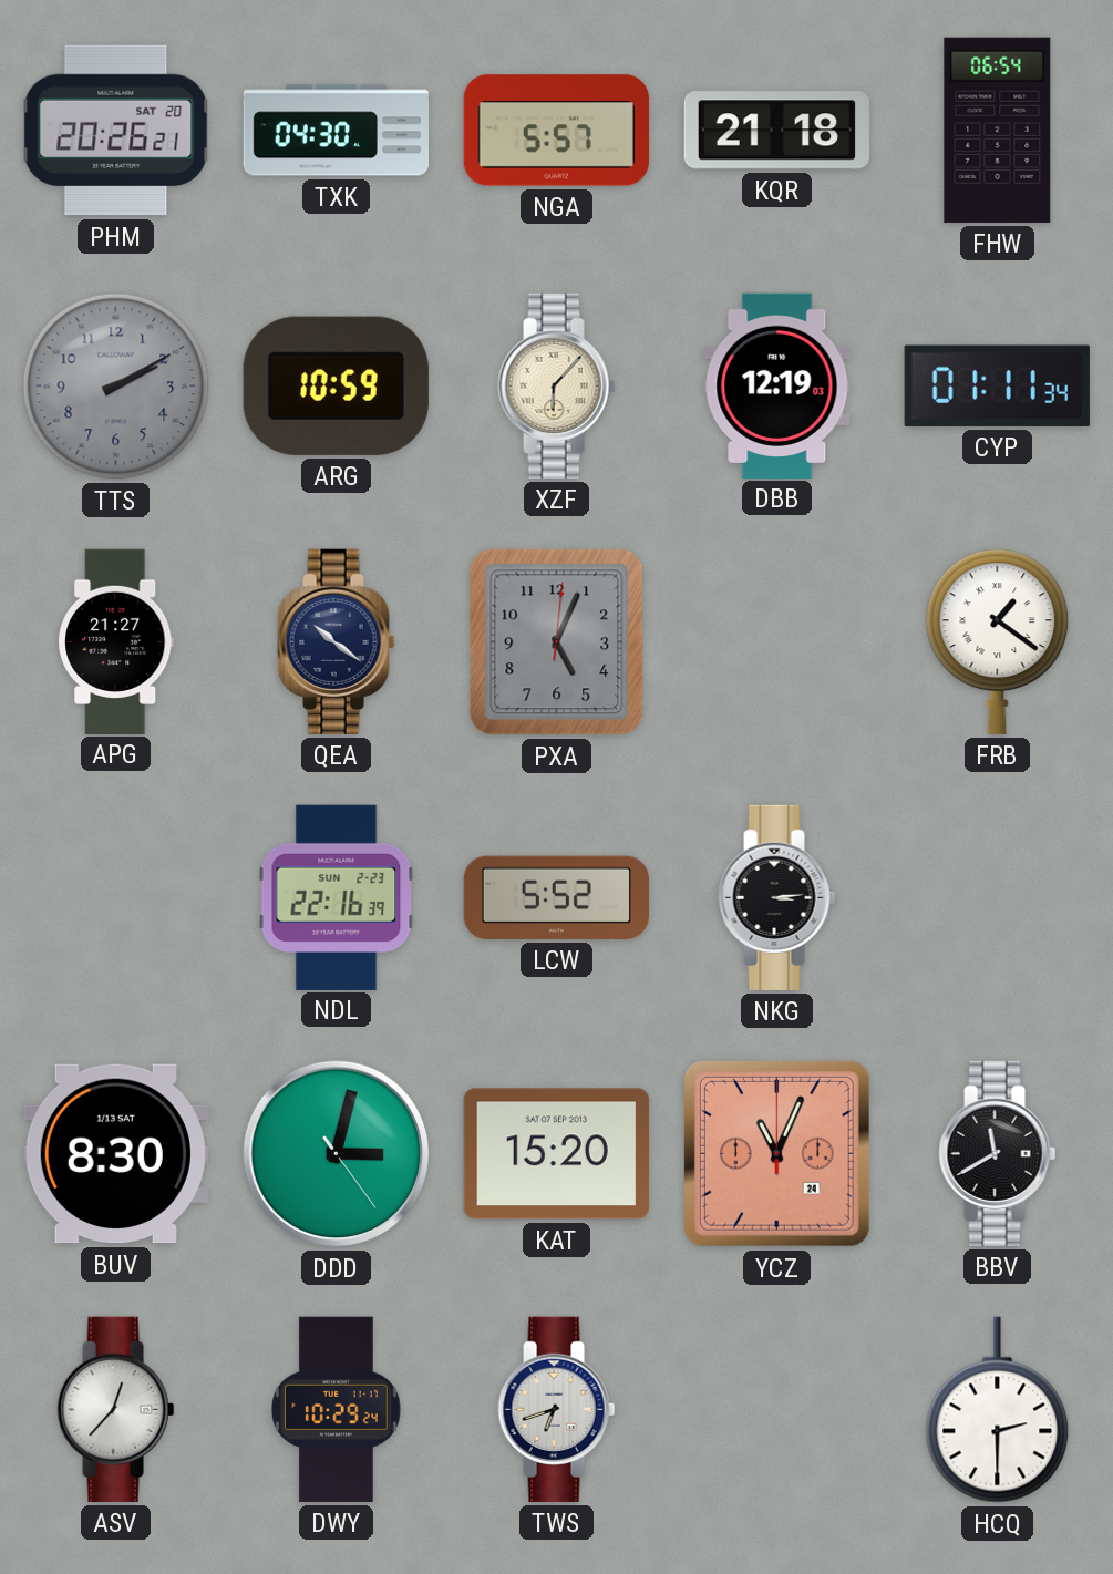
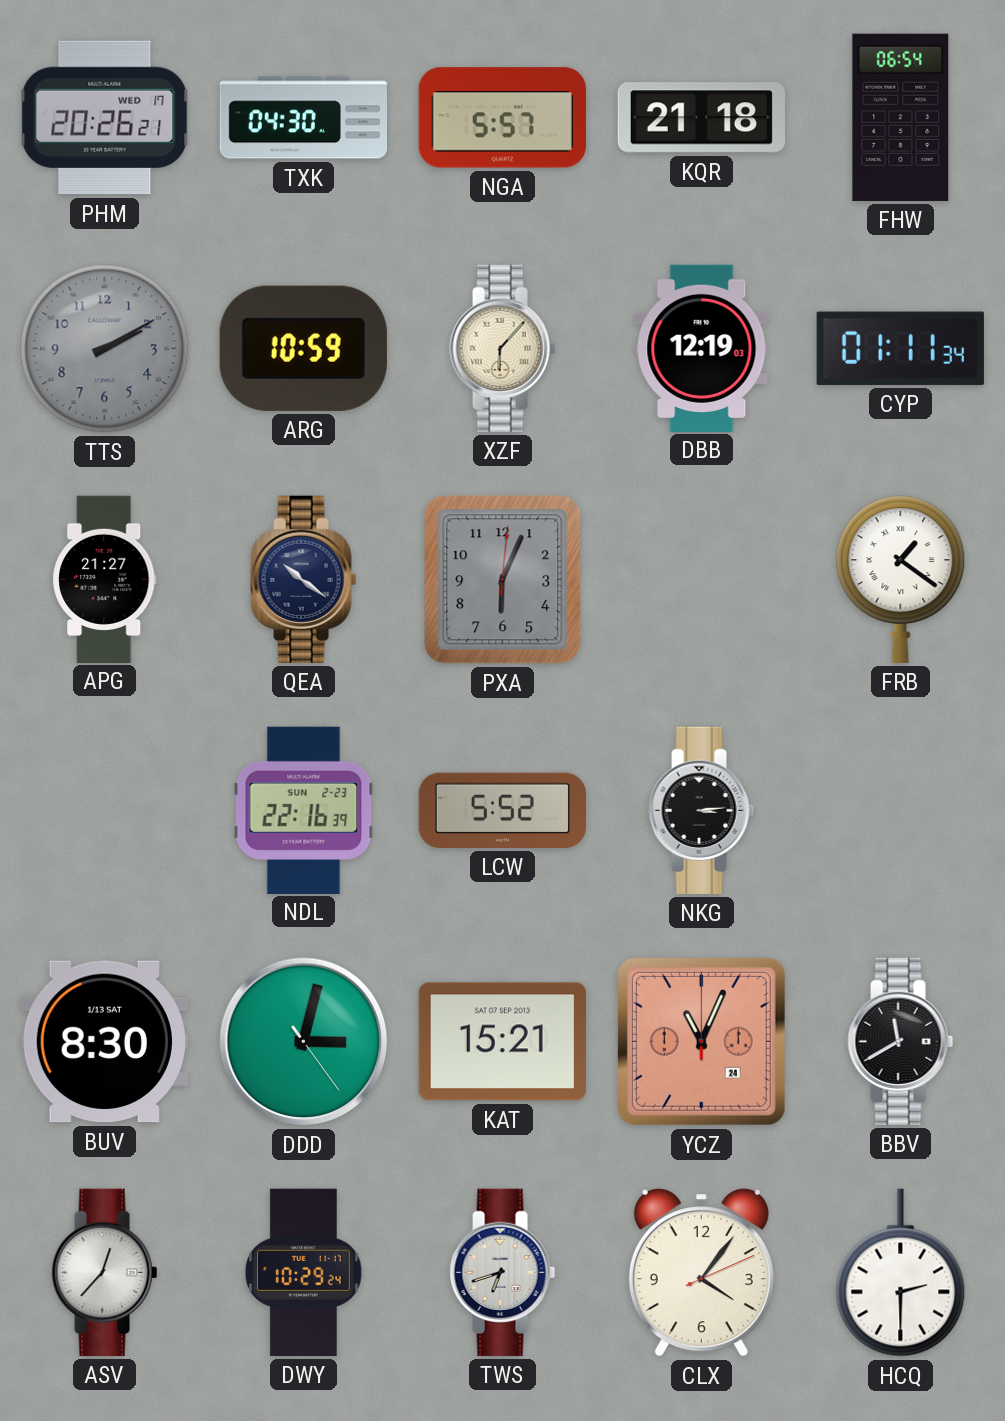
PHM date: SAT 20 -> WED 17
PXA: 5:04 -> 6:04
KAT: 15:20 -> 15:21
CLX: none -> 4:06
